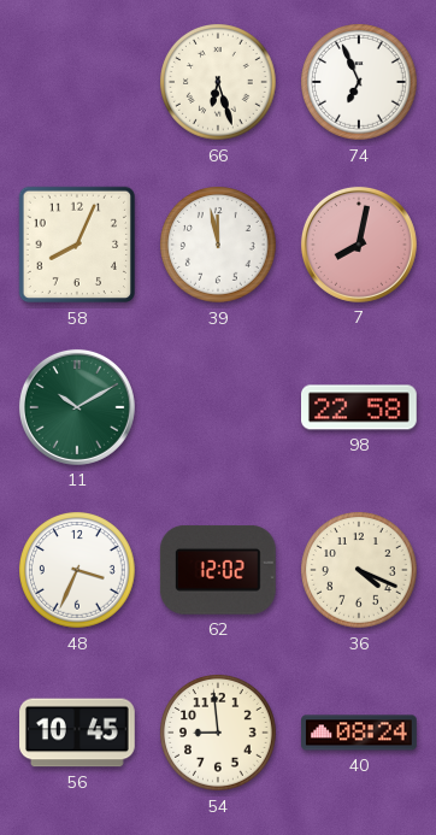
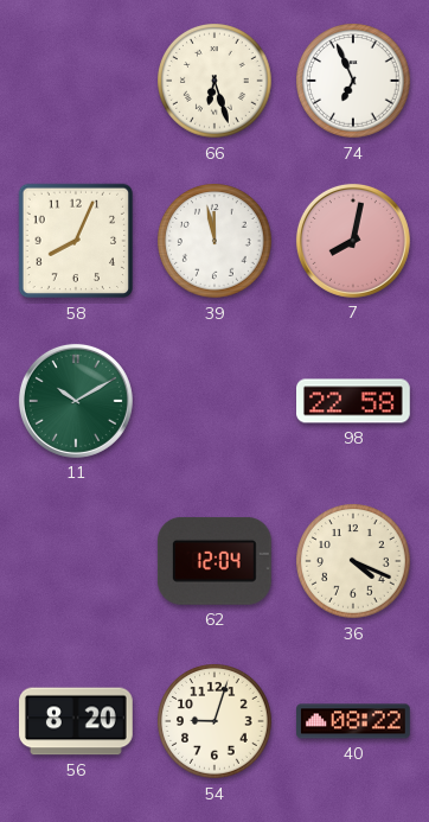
48: 3:34 -> none
62: 12:02 -> 12:04
56: 10:45 -> 8:20
54: 8:59 -> 9:03
40: 08:24 -> 08:22
